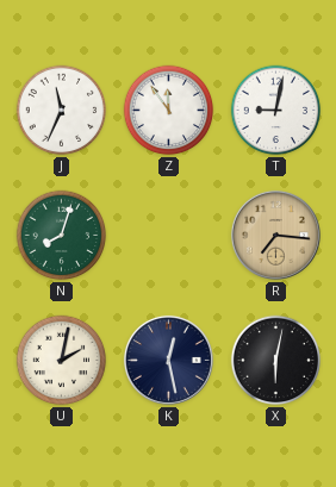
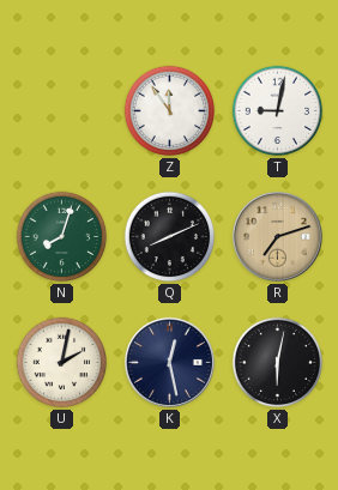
J: 11:34 -> none
Q: none -> 8:11
R: 7:16 -> 7:12
